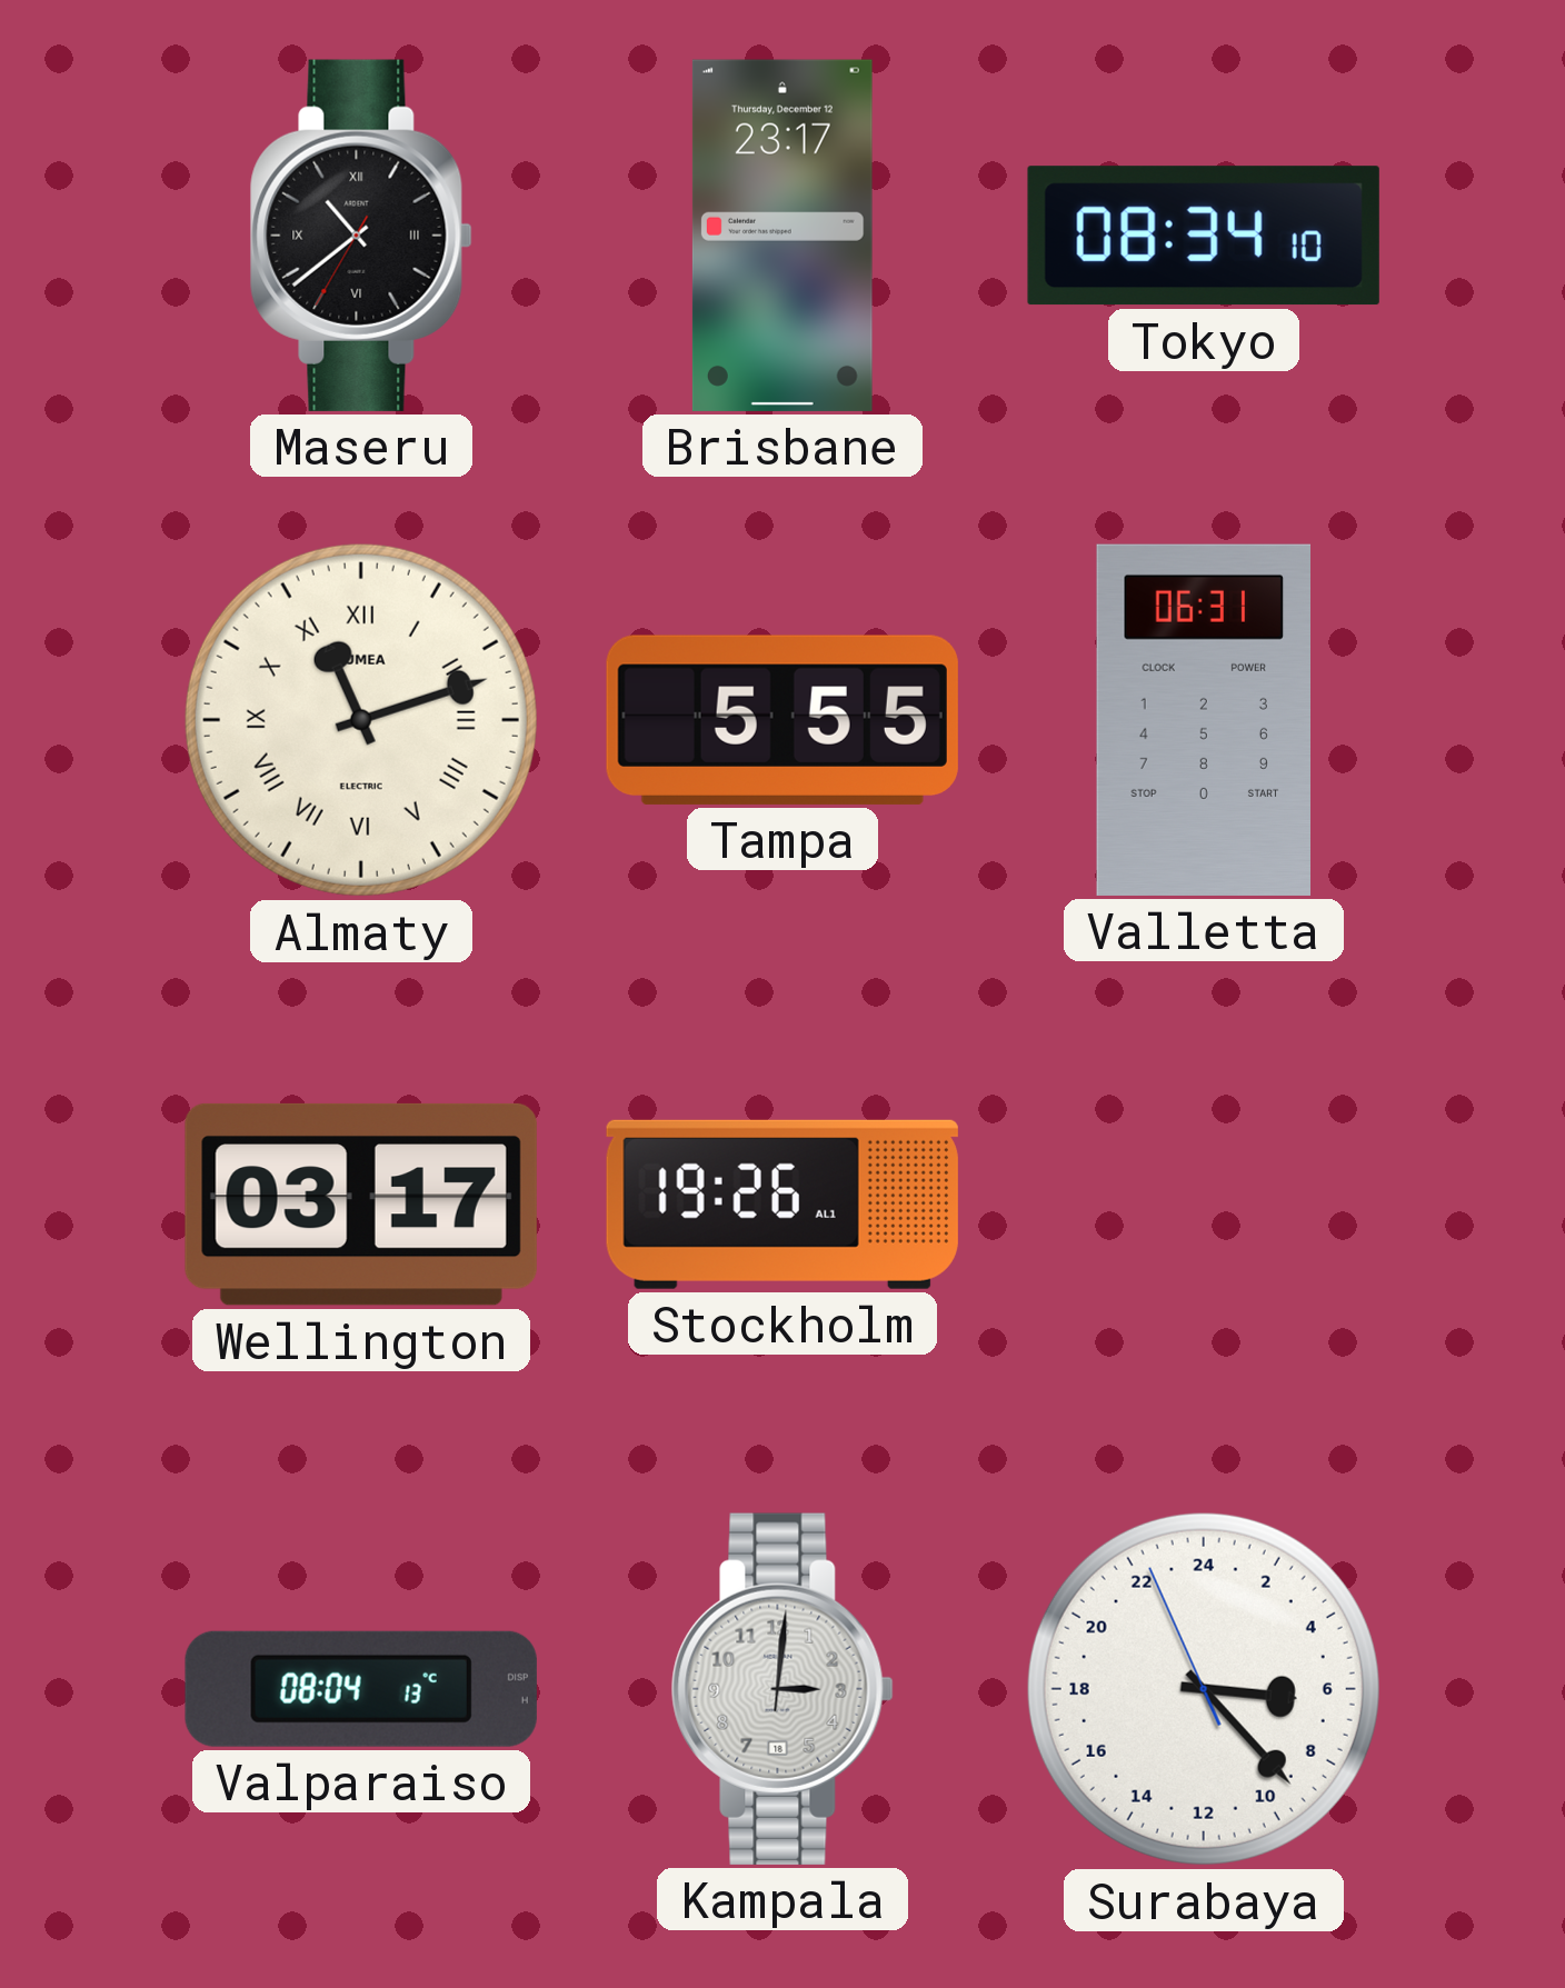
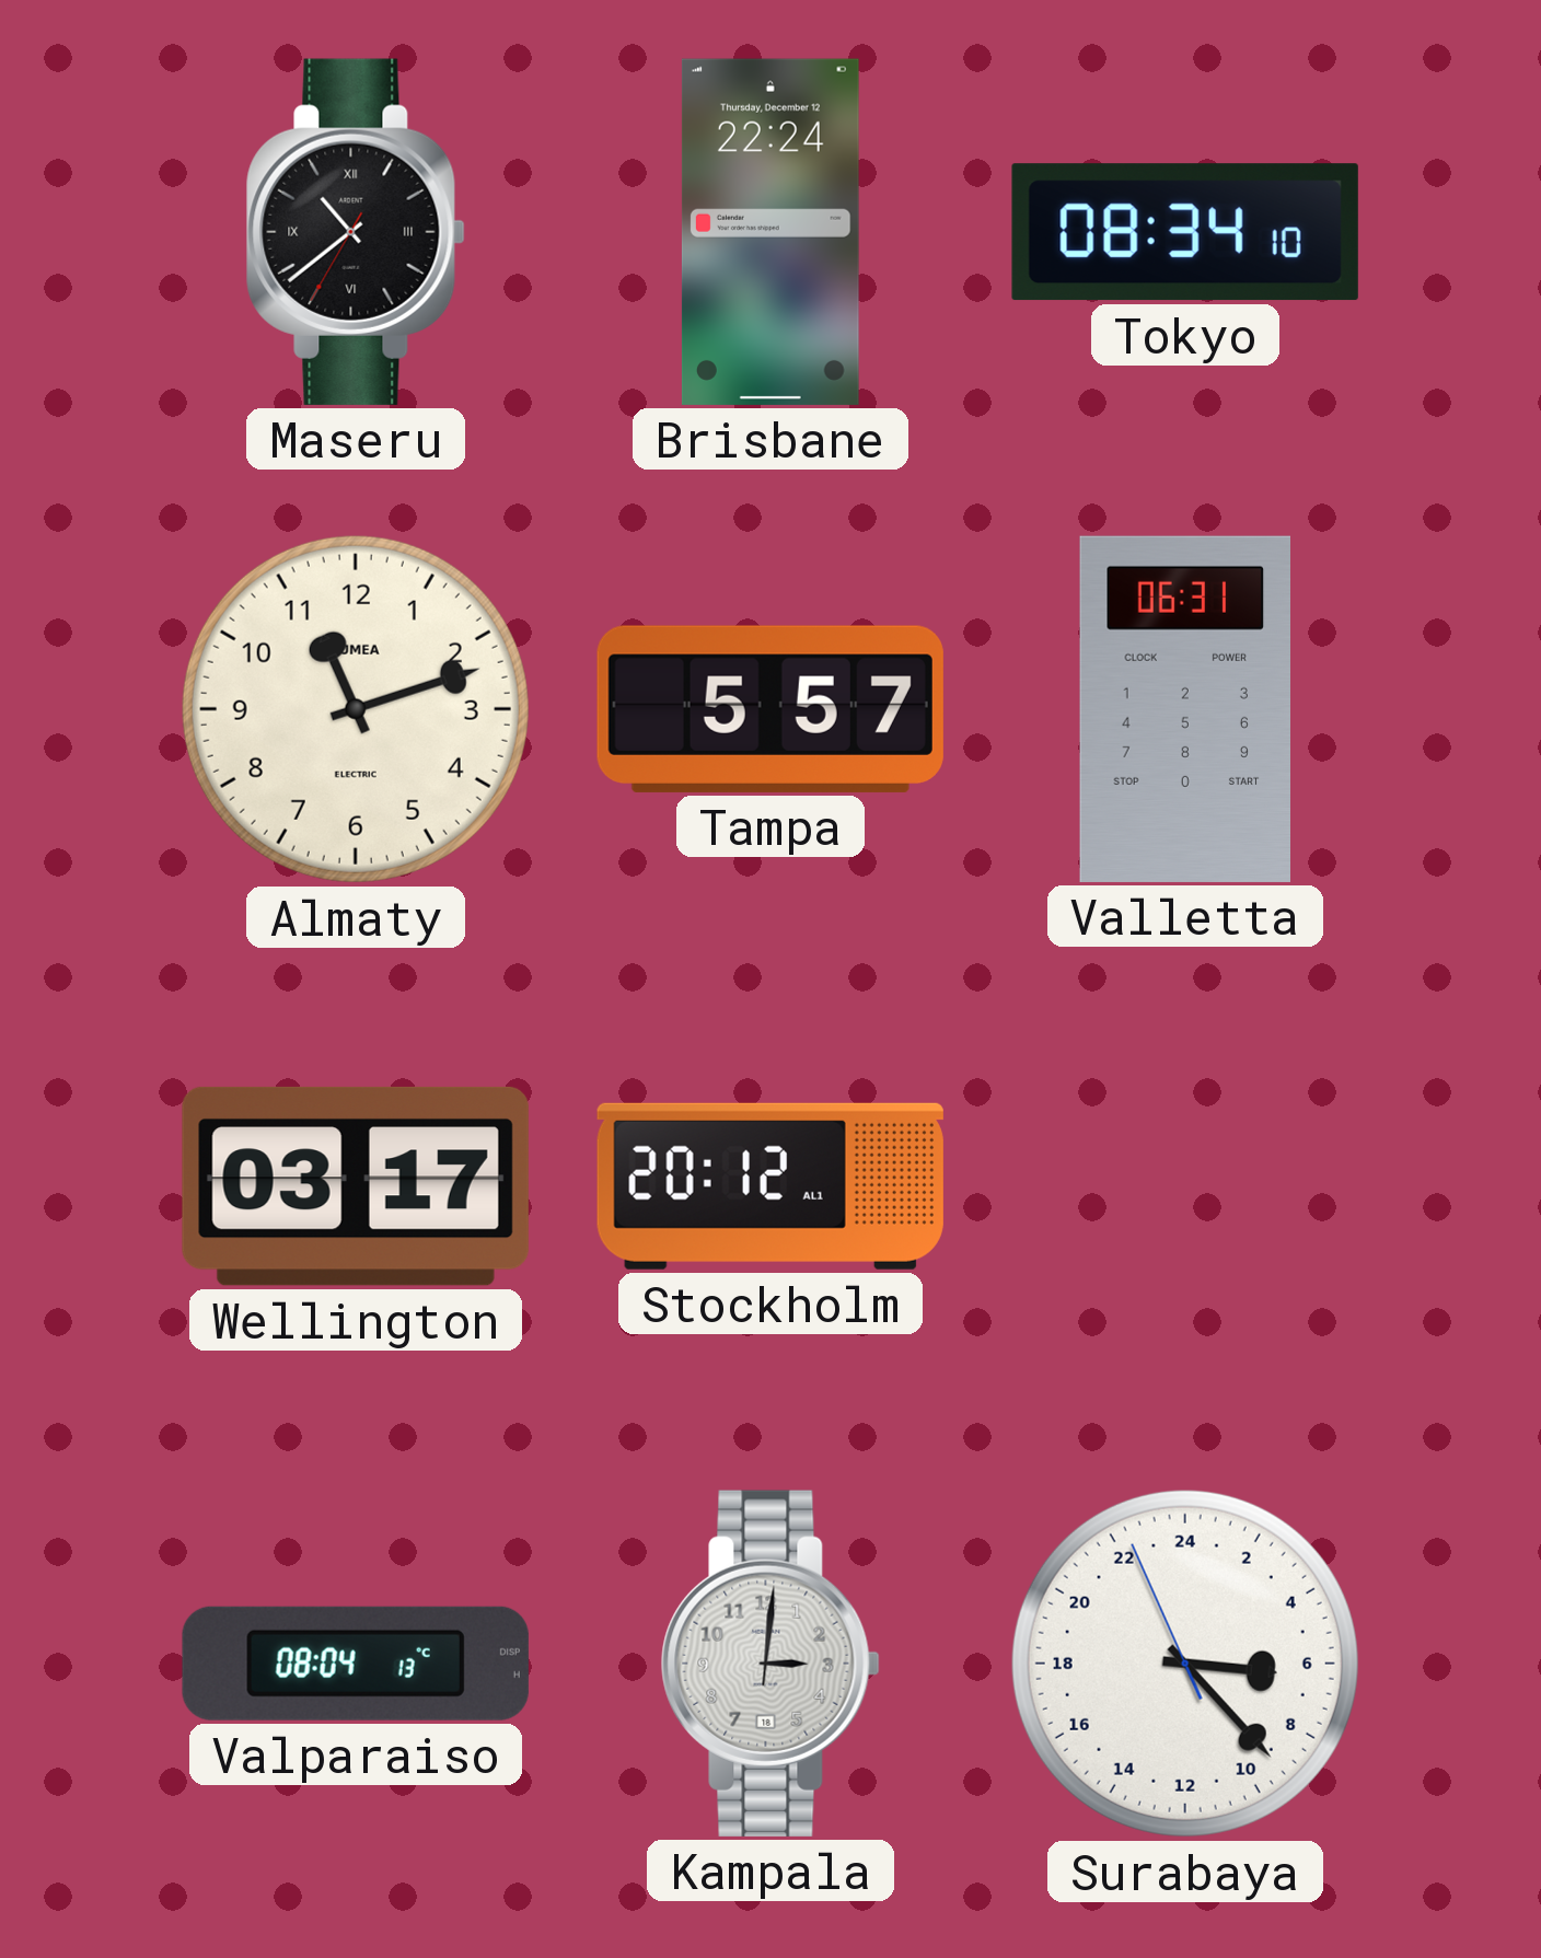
Brisbane: 23:17 -> 22:24
Almaty numerals: Roman -> Arabic
Tampa: 5:55 -> 5:57
Stockholm: 19:26 -> 20:12
